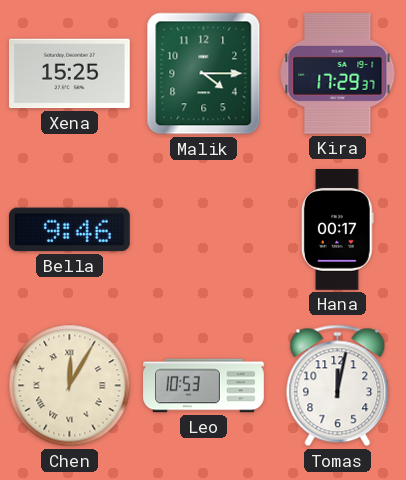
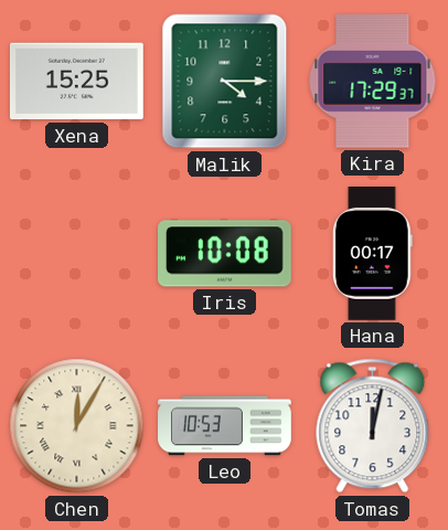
Bella: 9:46 -> none
Iris: none -> 10:08
